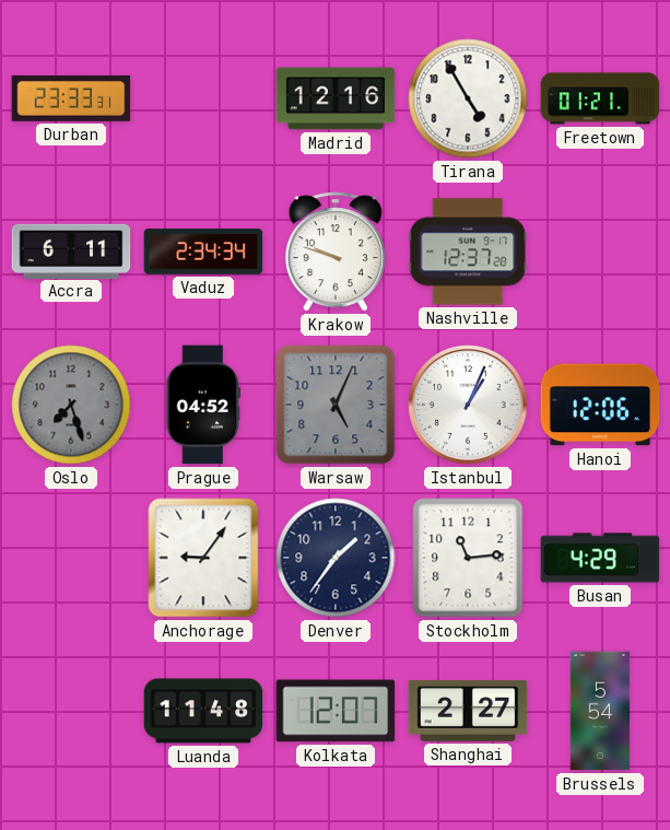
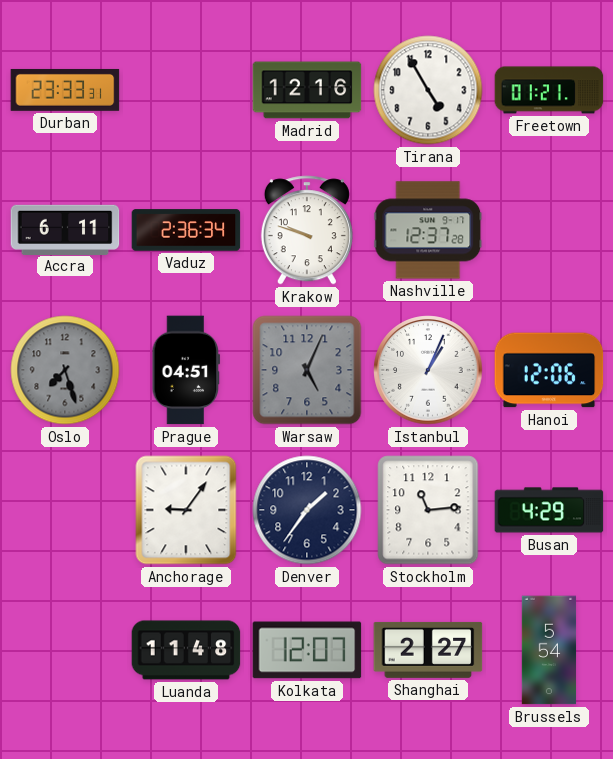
Vaduz: 2:34 -> 2:36
Prague: 04:52 -> 04:51
